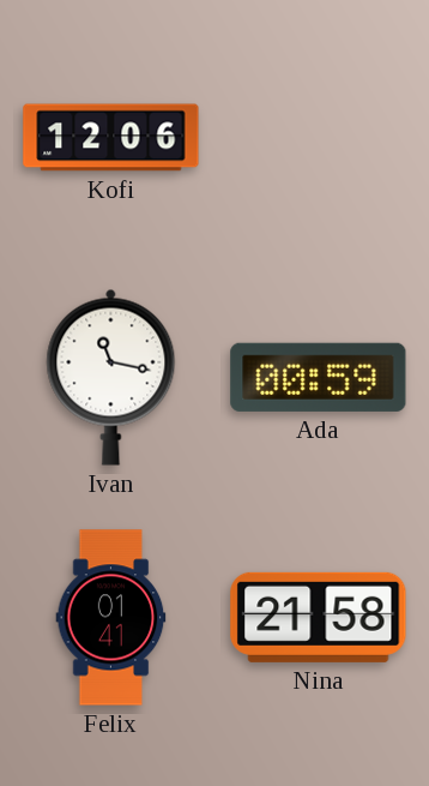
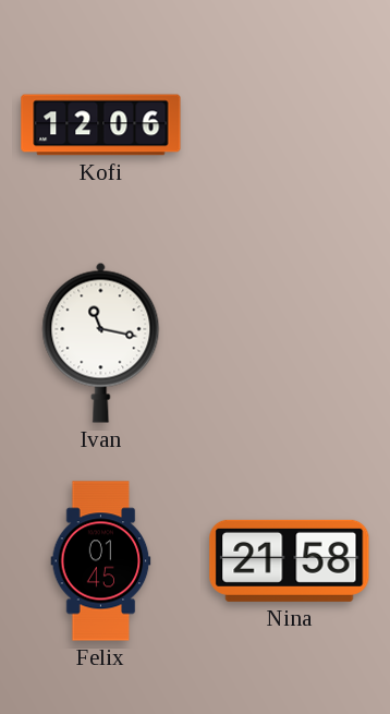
Ada: 00:59 -> none
Felix: 01:41 -> 01:45
